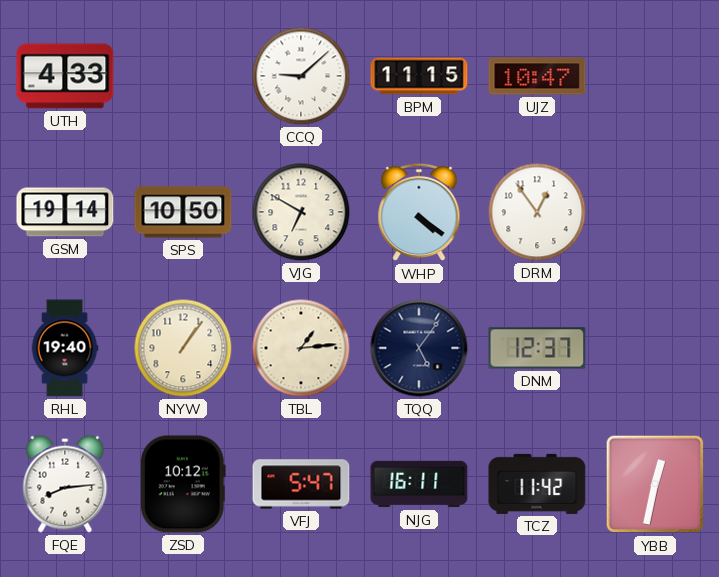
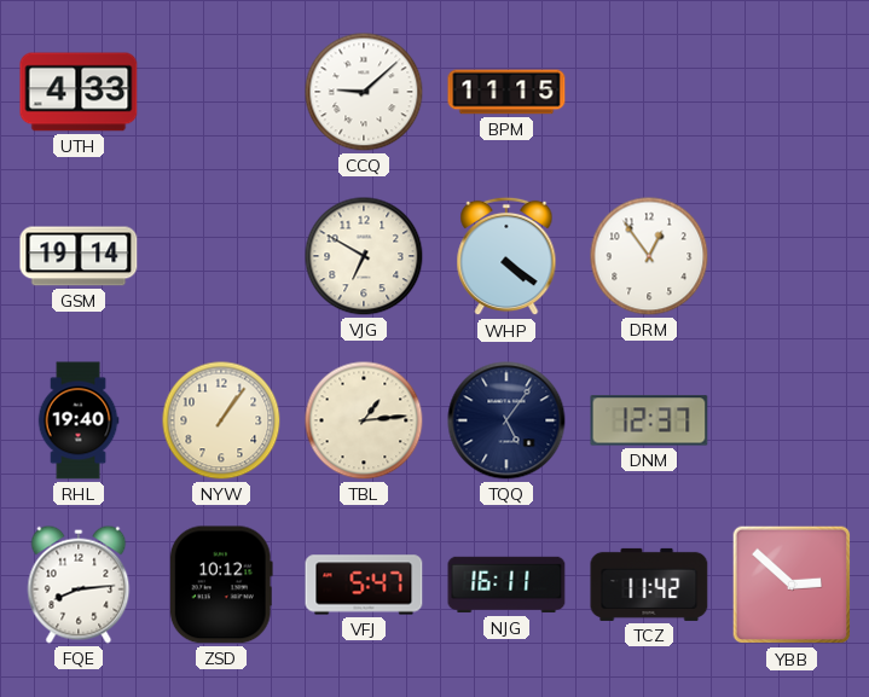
UJZ: 10:47 -> none
SPS: 10:50 -> none
YBB: 12:32 -> 2:52
